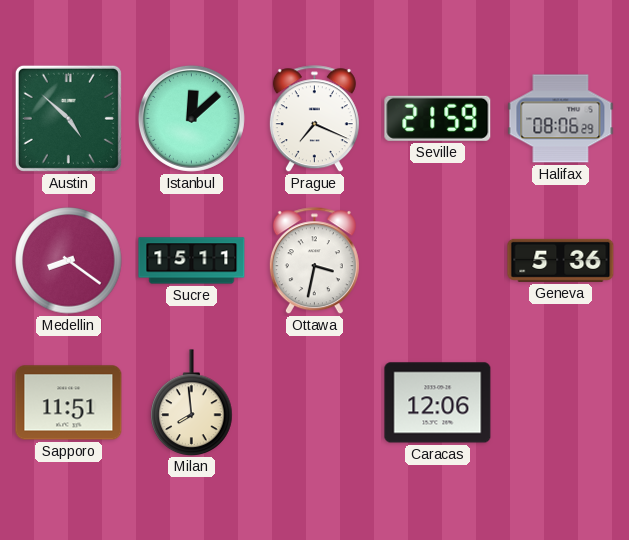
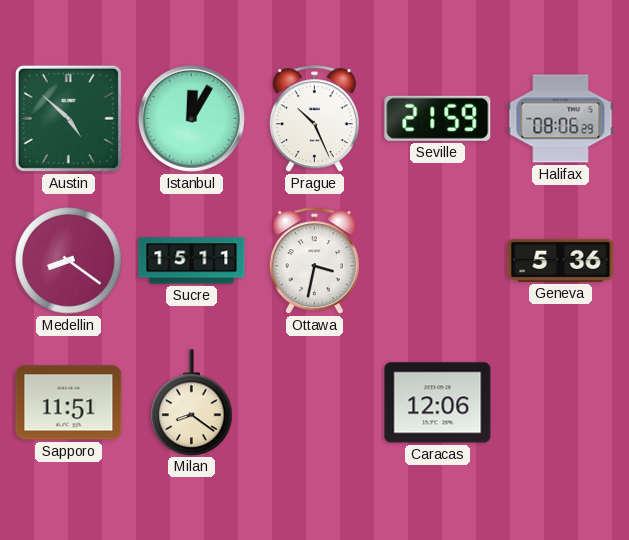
Istanbul: 12:08 -> 12:05
Prague: 7:19 -> 10:26
Milan: 7:59 -> 8:21
